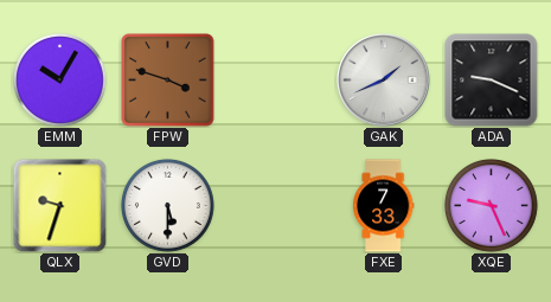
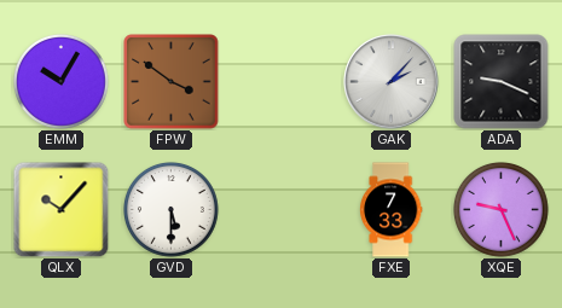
FPW: 3:48 -> 3:51
GAK: 1:41 -> 2:07
QLX: 9:33 -> 10:07
